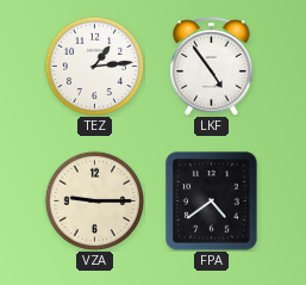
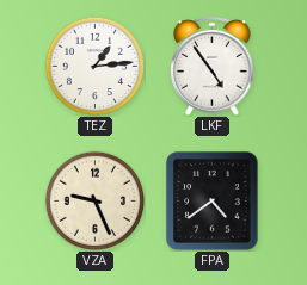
VZA: 9:15 -> 9:26
